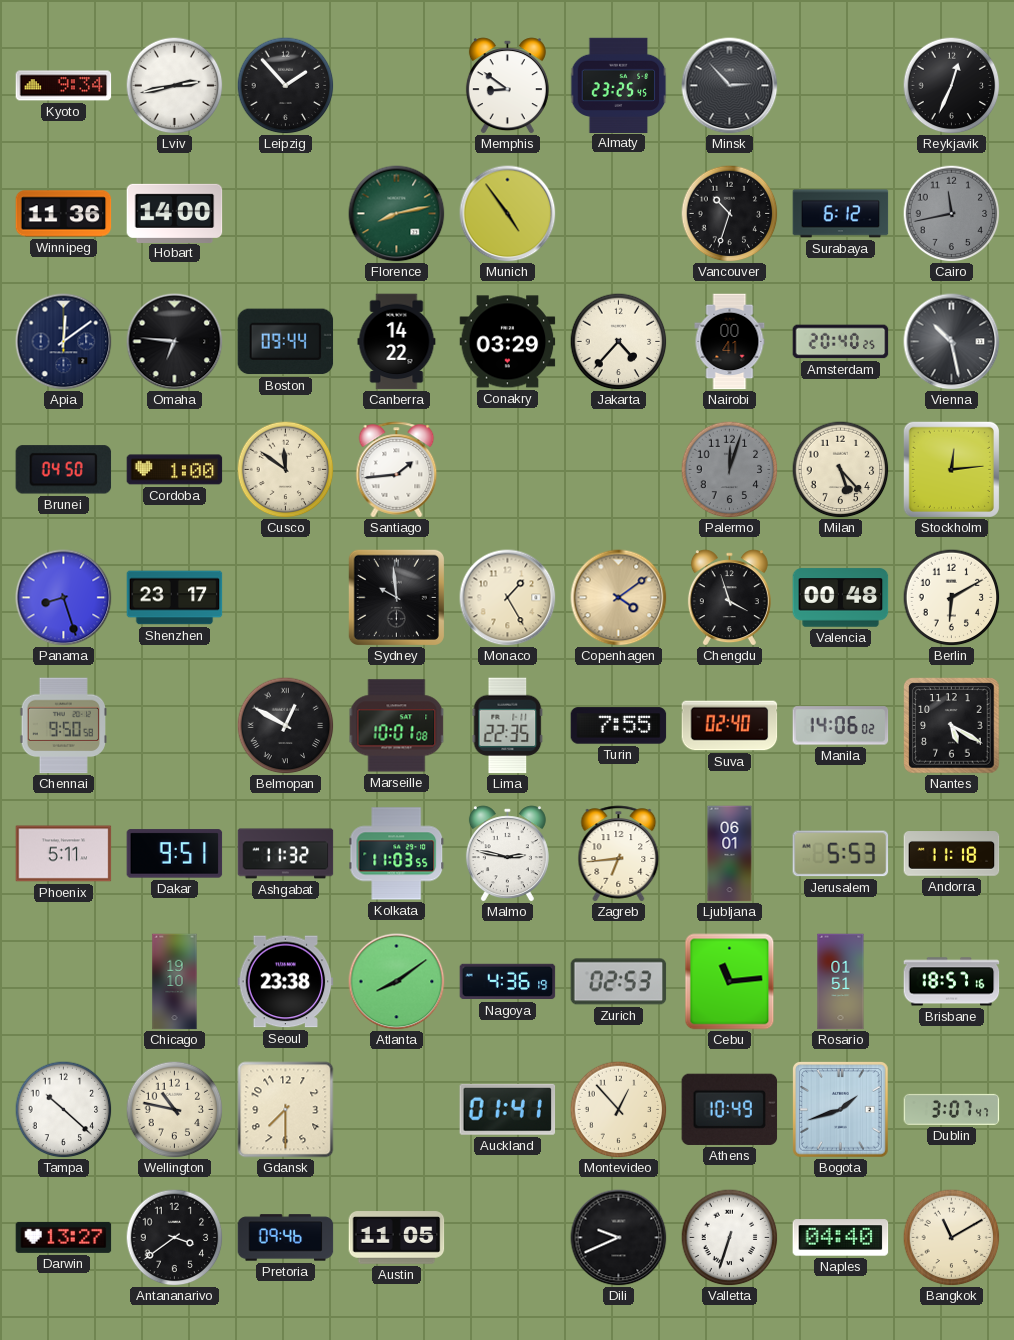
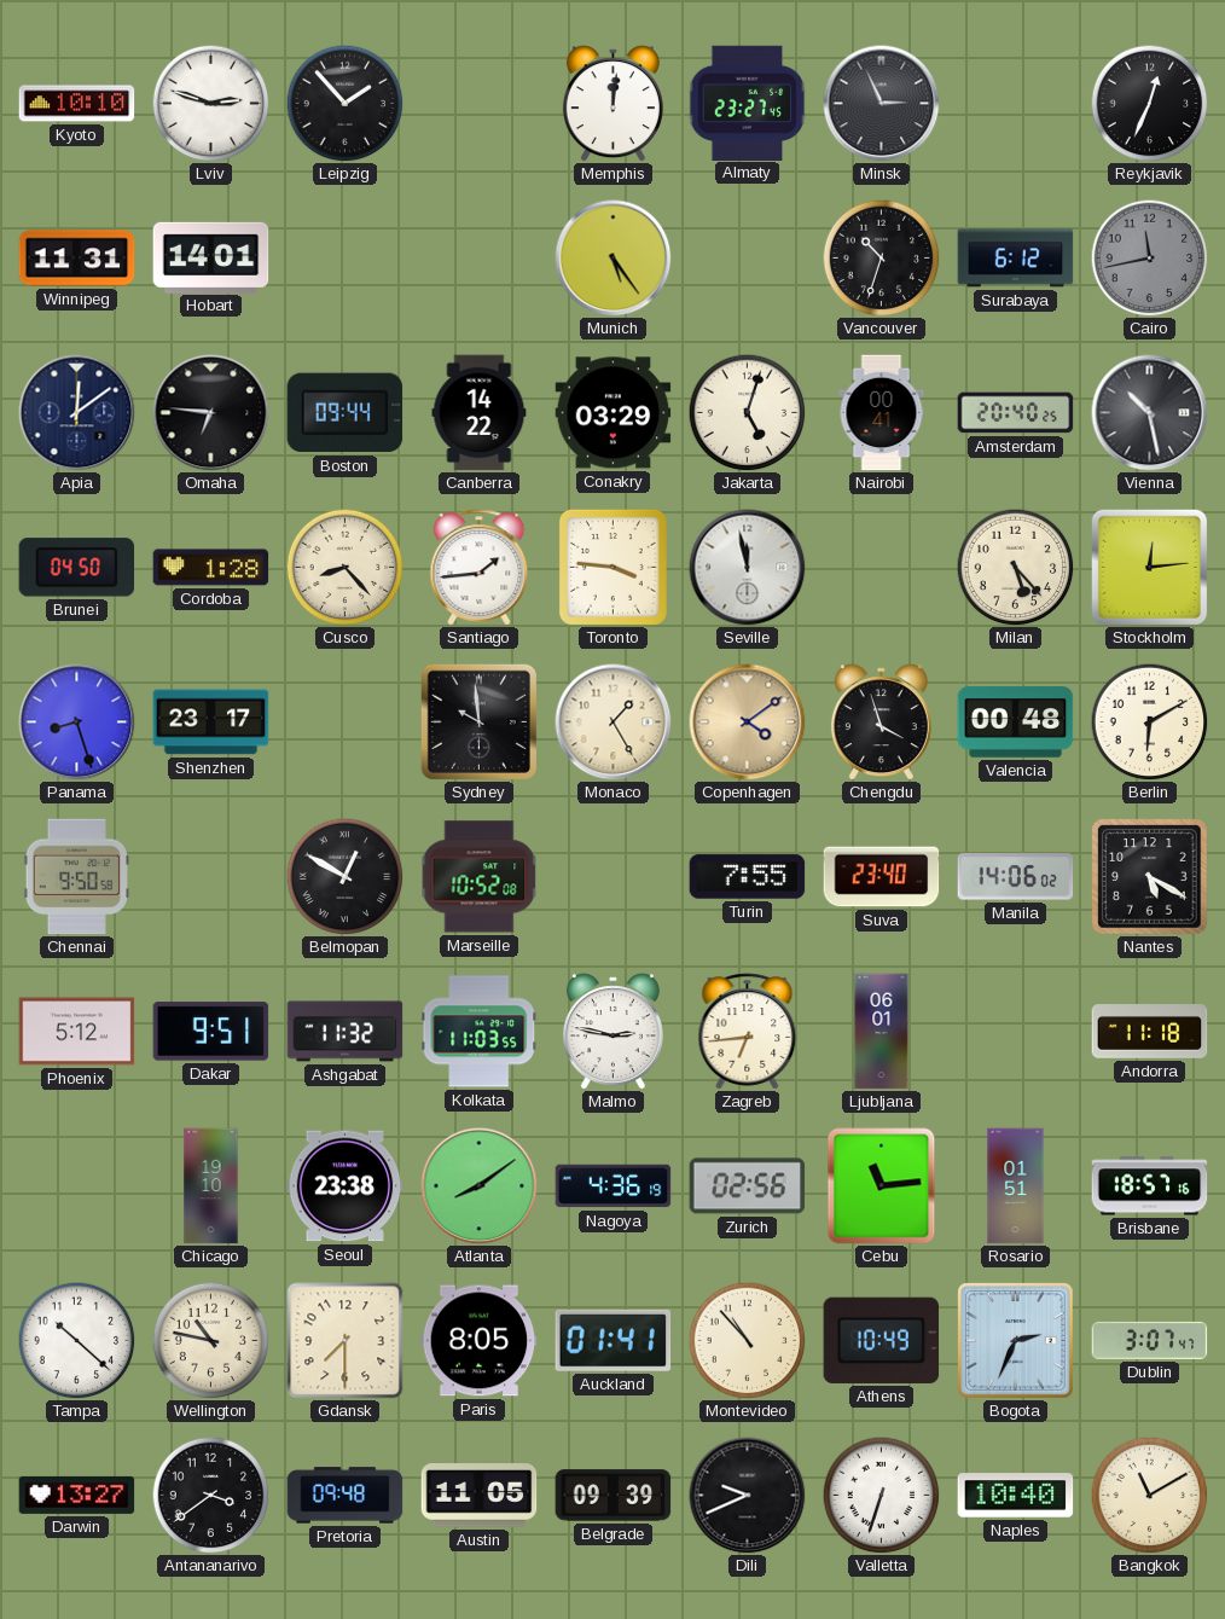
Kyoto: 9:34 -> 10:10
Lviv: 2:43 -> 2:48
Memphis: 8:51 -> 12:01
Almaty: 23:25 -> 23:27
Minsk: 2:53 -> 2:56
Winnipeg: 11:36 -> 11:31
Hobart: 14:00 -> 14:01
Florence: 8:13 -> none
Munich: 4:54 -> 5:24
Jakarta: 4:37 -> 5:03
Cordoba: 1:00 -> 1:28
Cusco: 11:51 -> 8:23
Toronto: none -> 3:46
Seville: none -> 11:58
Palermo: 12:03 -> none
Marseille: 10:01 -> 10:52
Lima: 22:35 -> none
Suva: 02:40 -> 23:40
Phoenix: 5:11 -> 5:12
Jerusalem: 5:53 -> none
Zurich: 02:53 -> 02:56
Paris: none -> 8:05
Montevideo: 12:53 -> 10:53
Bogota: 1:42 -> 2:34
Pretoria: 09:46 -> 09:48
Belgrade: none -> 09:39
Naples: 04:40 -> 10:40
